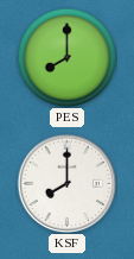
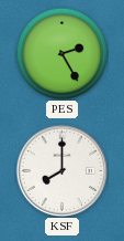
PES: 8:00 -> 2:25
